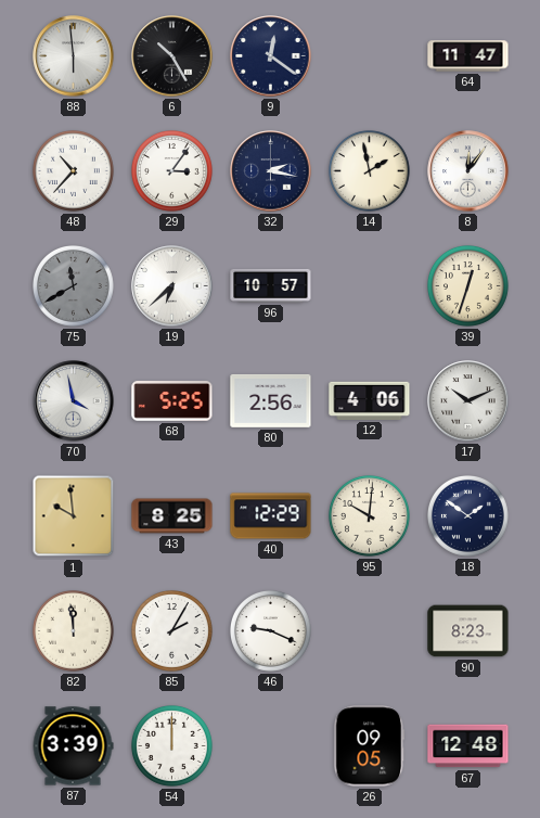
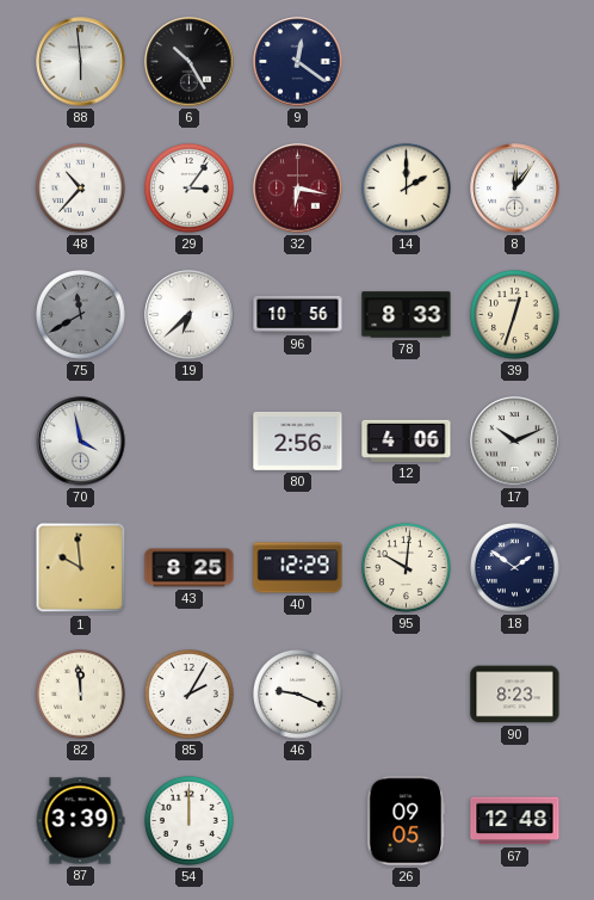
64: 11:47 -> none
32: 2:17 -> 6:17
32 dial: navy -> burgundy
14: 1:58 -> 2:00
96: 10:57 -> 10:56
78: none -> 8:33
68: 5:25 -> none
